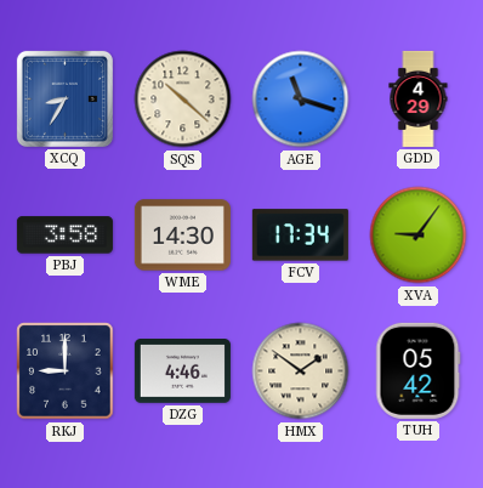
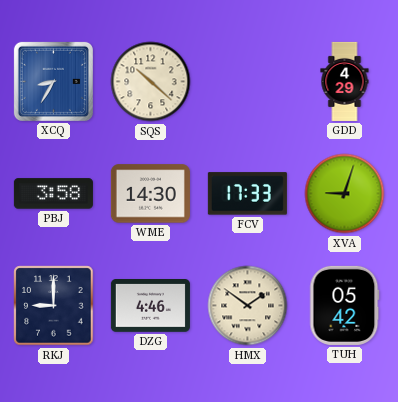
AGE: 11:18 -> none
FCV: 17:34 -> 17:33
XVA: 9:06 -> 9:03
